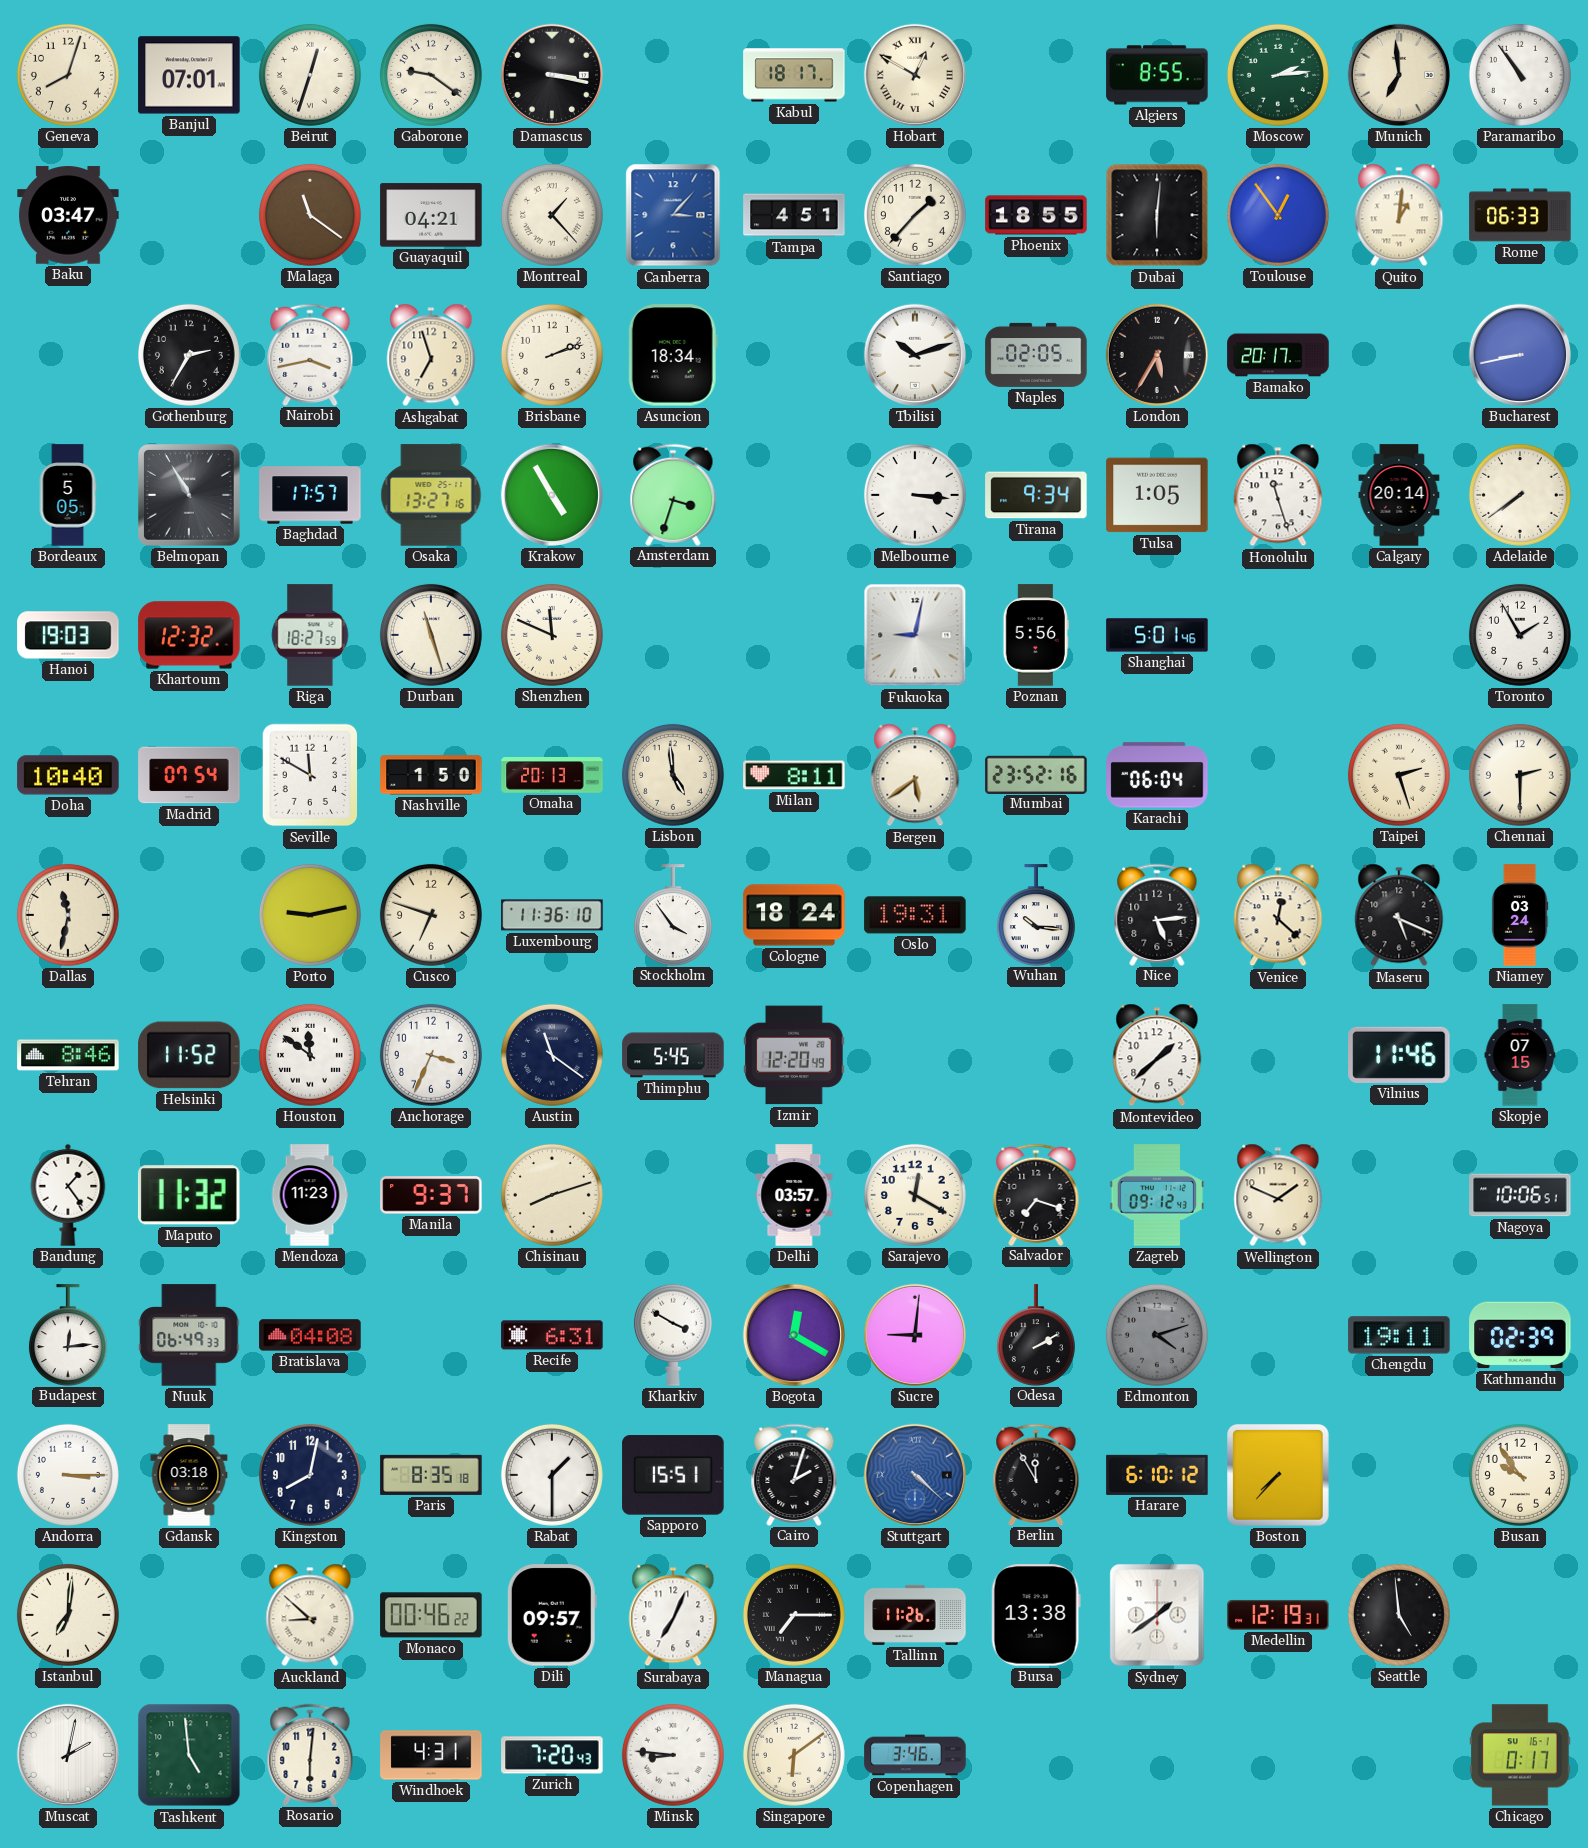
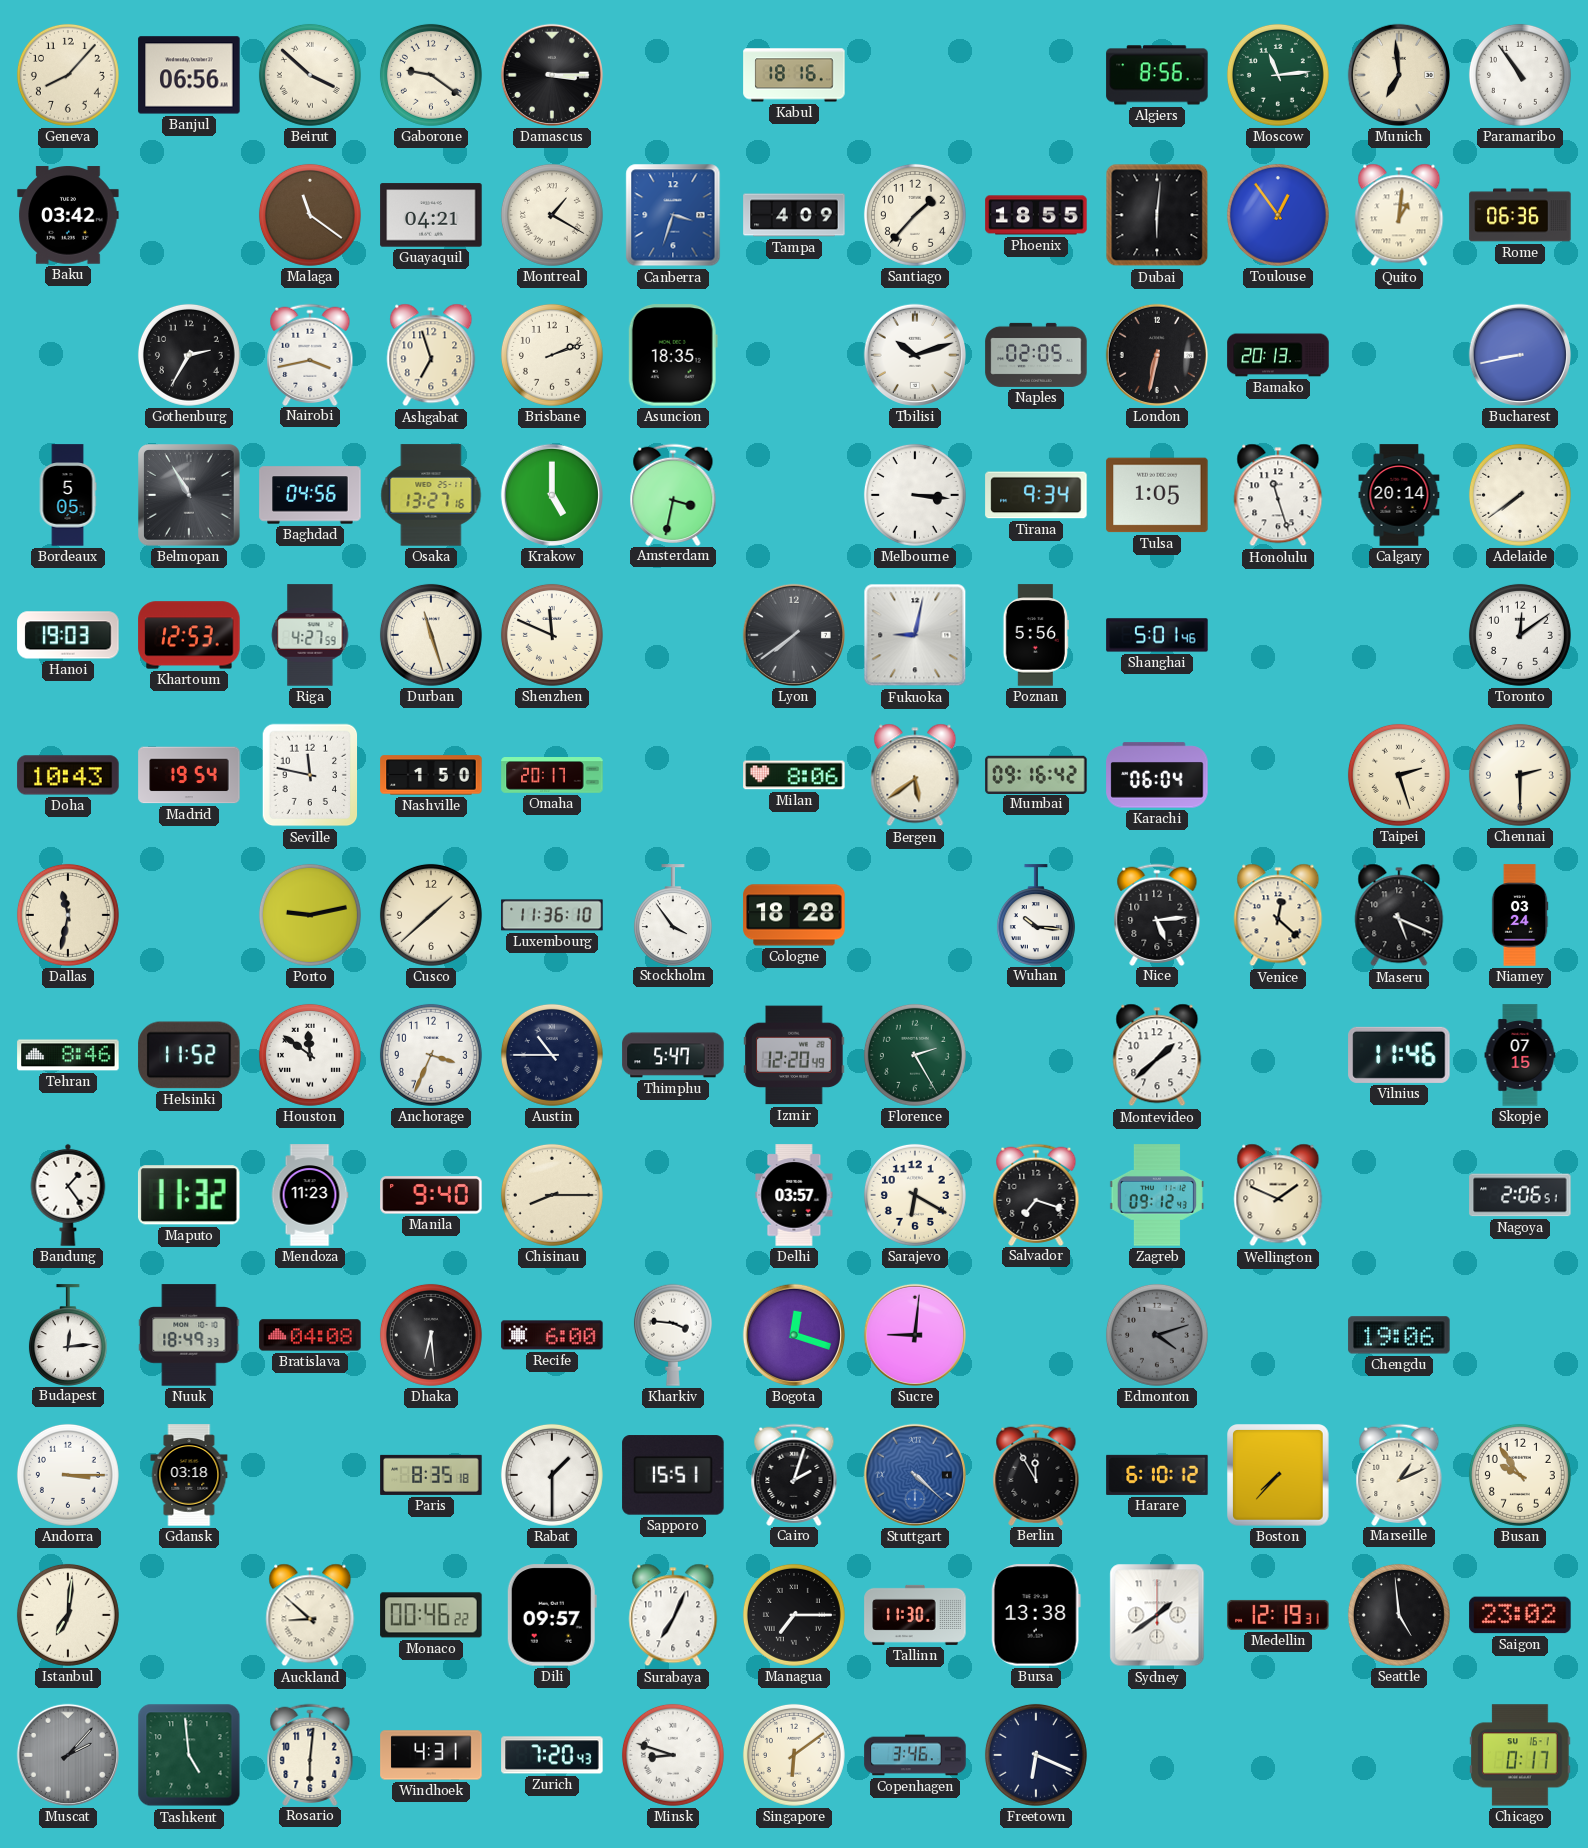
Geneva: 8:03 -> 8:07
Banjul: 07:01 -> 06:56
Beirut: 12:33 -> 3:52
Damascus: 3:17 -> 3:15
Kabul: 18:17 -> 18:16
Hobart: 12:50 -> none
Algiers: 8:55 -> 8:56
Moscow: 2:14 -> 11:14
Baku: 03:47 -> 03:42
Montreal: 1:23 -> 1:20
Canberra: 3:07 -> 3:33
Tampa: 4:51 -> 4:09
Rome: 06:33 -> 06:36
Asuncion: 18:34 -> 18:35
London: 5:35 -> 6:32
Bamako: 20:17 -> 20:13
Baghdad: 17:57 -> 04:56
Krakow: 4:55 -> 5:00
Amsterdam: 3:33 -> 3:32
Khartoum: 12:32 -> 12:53
Riga: 18:27 -> 4:27
Lyon: none -> 7:39
Toronto: 1:55 -> 12:09
Doha: 10:40 -> 10:43
Madrid: 07:54 -> 19:54
Seville: 11:50 -> 11:47
Omaha: 20:13 -> 20:17
Lisbon: 4:59 -> none
Milan: 8:11 -> 8:06
Mumbai: 23:52 -> 09:16
Cusco: 6:48 -> 1:38
Cologne: 18:24 -> 18:28
Oslo: 19:31 -> none
Austin: 11:21 -> 10:45
Thimphu: 5:45 -> 5:47
Florence: none -> 2:25
Manila: 9:37 -> 9:40
Chisinau: 8:12 -> 8:15
Sarajevo: 12:20 -> 6:20
Nagoya: 10:06 -> 2:06
Nuuk: 06:49 -> 18:49
Dhaka: none -> 6:29
Recife: 6:31 -> 6:00
Kharkiv: 3:50 -> 3:46
Bogota: 12:20 -> 12:18
Odesa: 2:10 -> none
Chengdu: 19:11 -> 19:06
Kathmandu: 02:39 -> none
Kingston: 8:02 -> none
Marseille: none -> 1:11
Tallinn: 11:26 -> 11:30
Saigon: none -> 23:02
Muscat: 2:02 -> 2:07
Muscat dial: white -> grey
Minsk: 8:46 -> 8:48
Freetown: none -> 6:19
